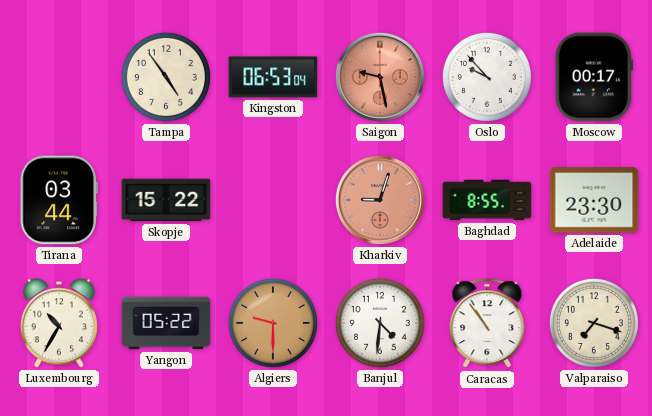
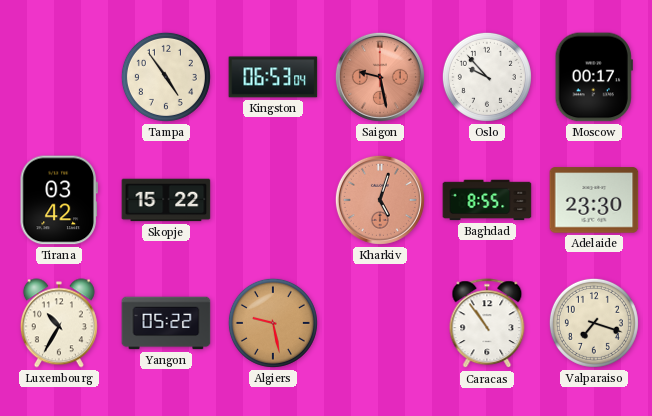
Tirana: 03:44 -> 03:42
Kharkiv: 9:03 -> 5:03
Algiers: 9:30 -> 9:28
Banjul: 4:31 -> none
